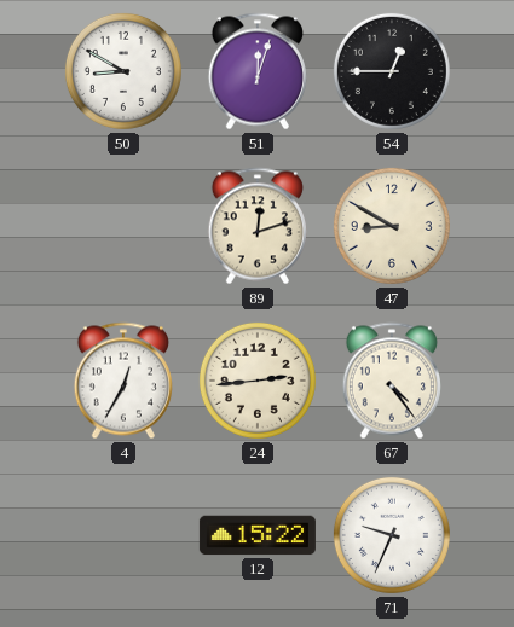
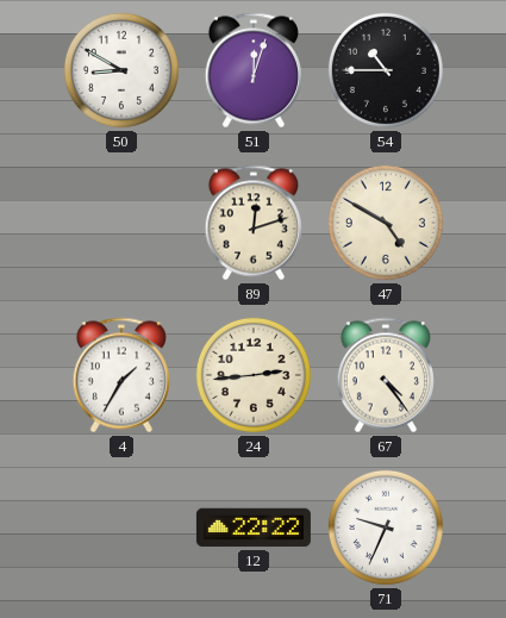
54: 12:45 -> 10:45
47: 8:50 -> 4:50
4: 12:35 -> 1:35
12: 15:22 -> 22:22
